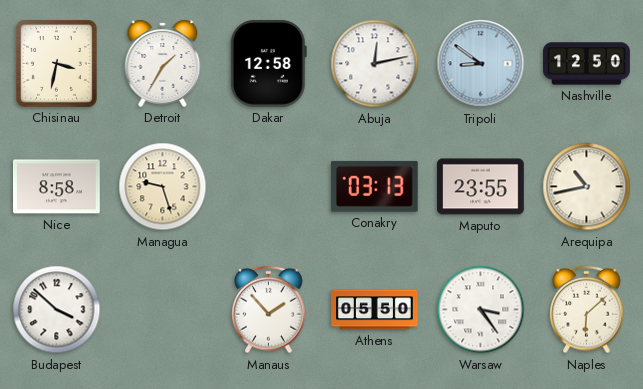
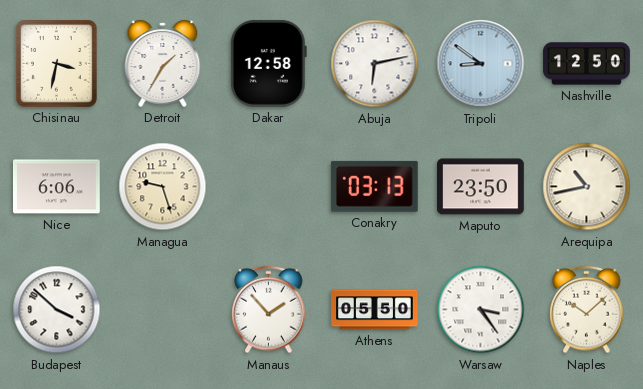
Abuja: 12:13 -> 6:13
Nice: 8:58 -> 6:06
Maputo: 23:55 -> 23:50
Naples: 6:08 -> 10:08
